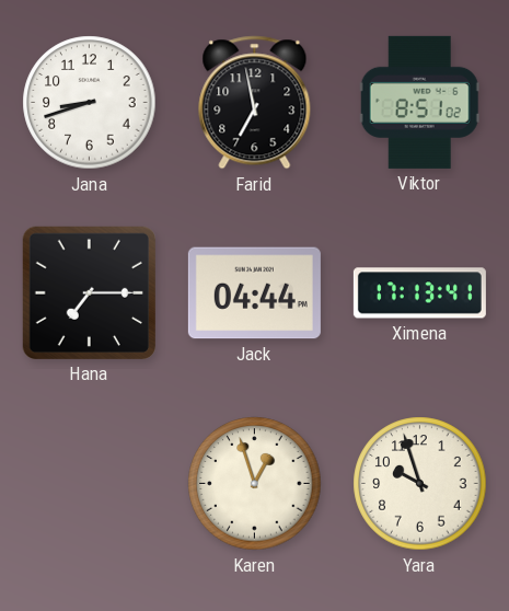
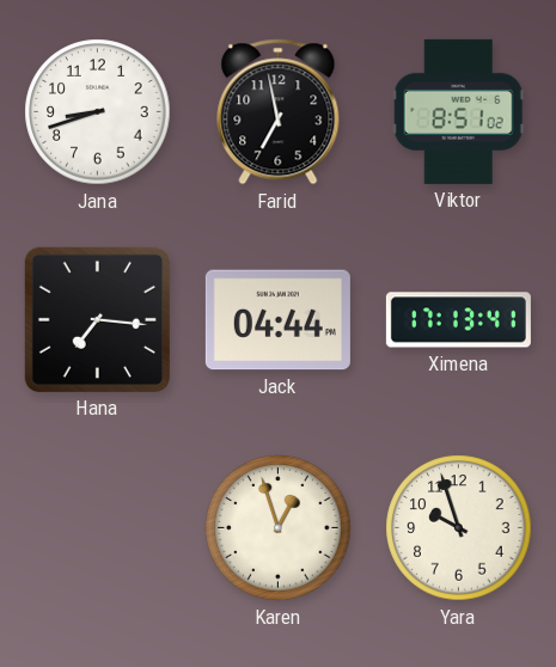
Hana: 7:15 -> 7:16
